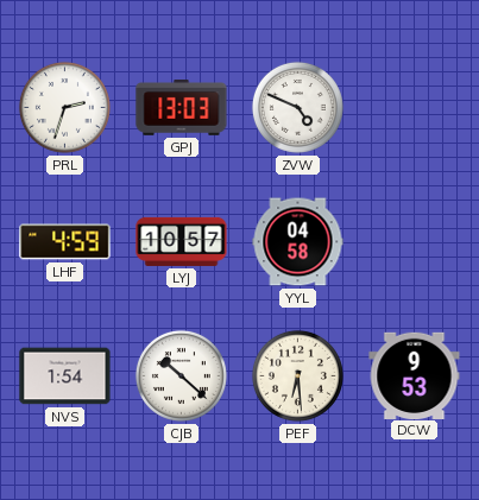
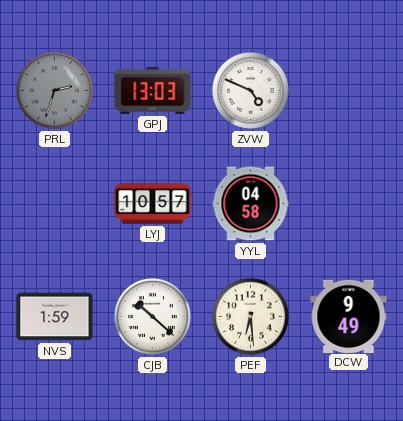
PRL dial: white -> grey
LHF: 4:59 -> none
NVS: 1:54 -> 1:59
DCW: 9:53 -> 9:49
